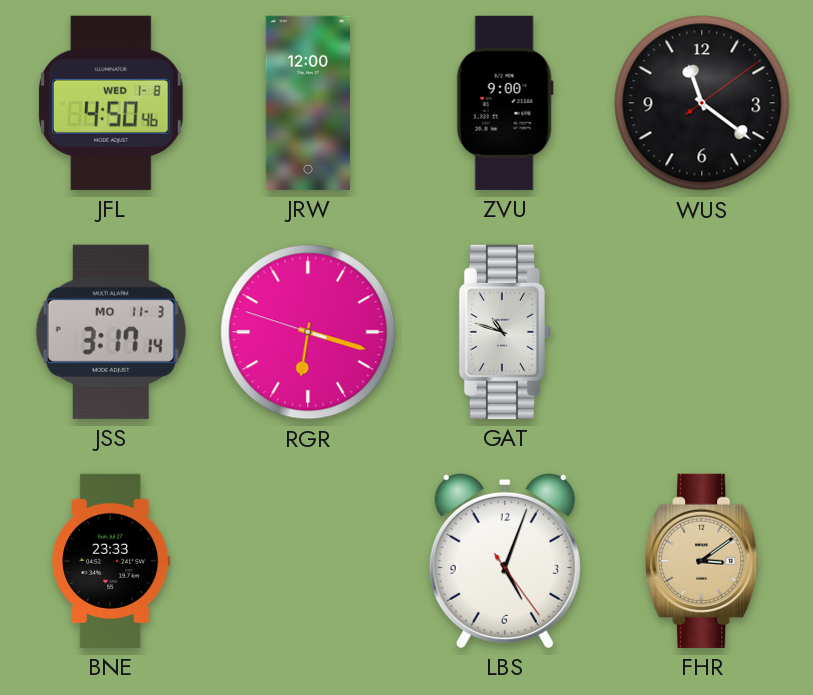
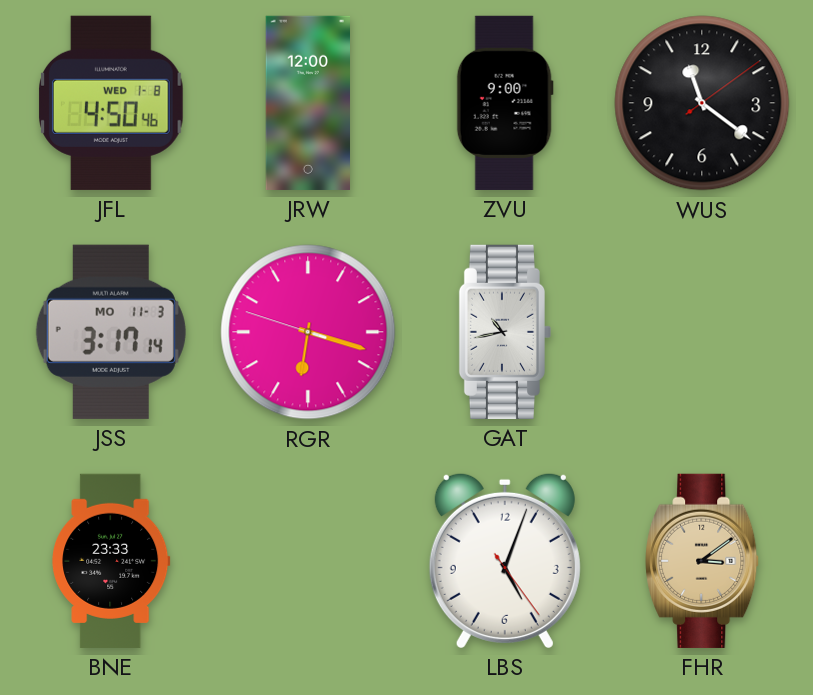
GAT: 10:48 -> 10:43
